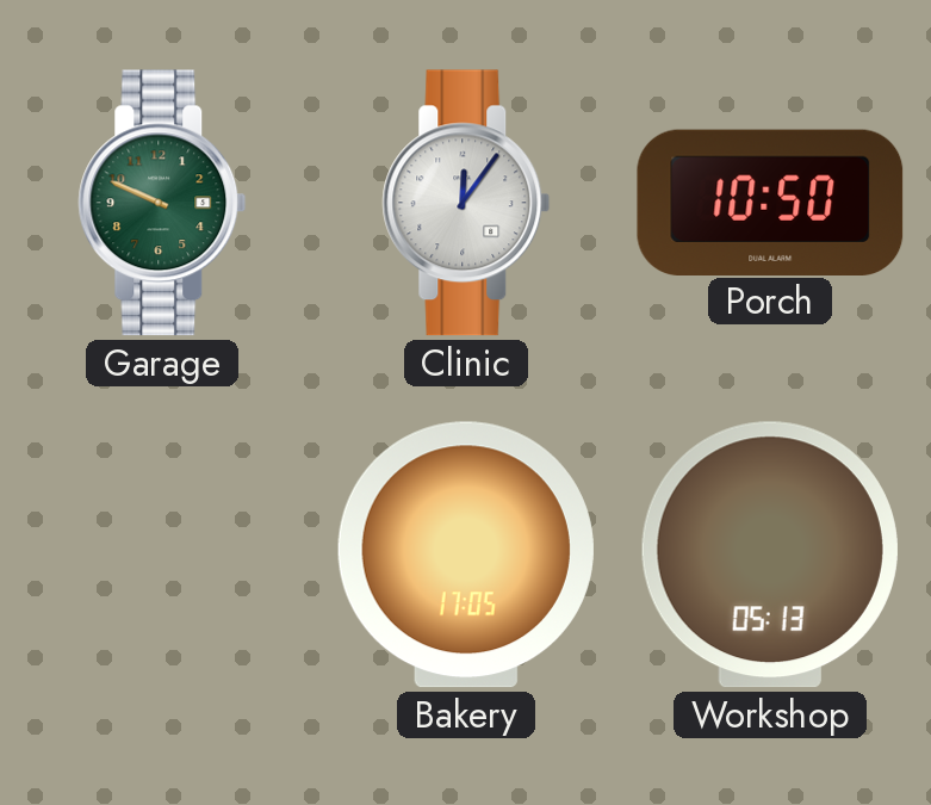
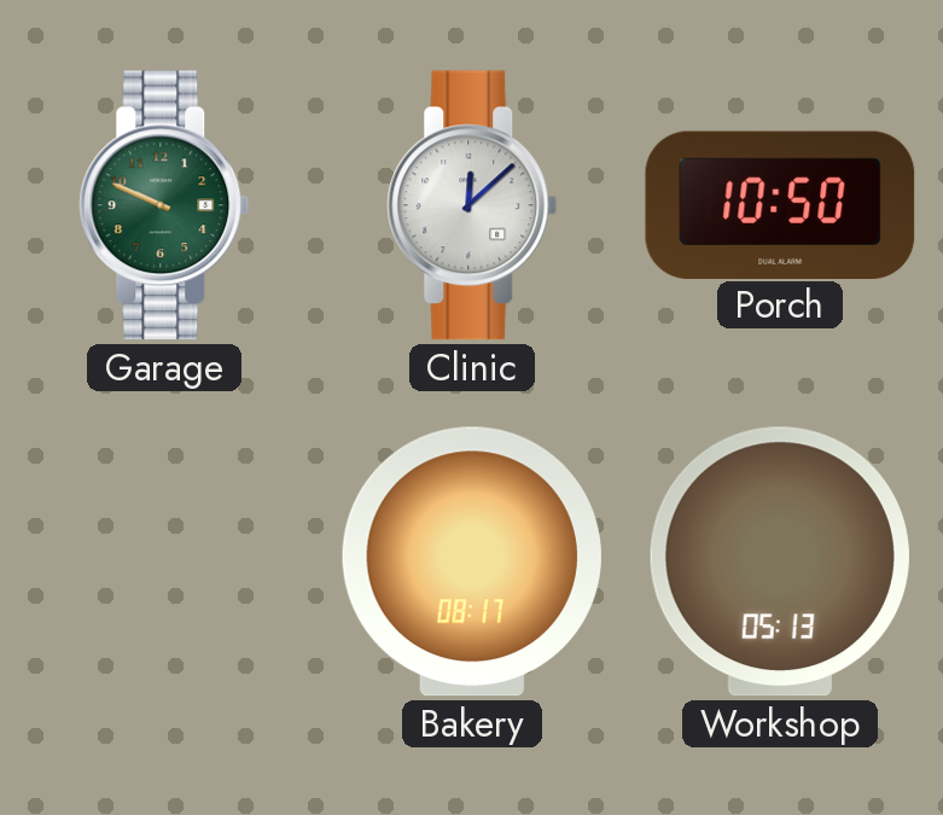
Clinic: 12:06 -> 12:08
Bakery: 17:05 -> 08:17
